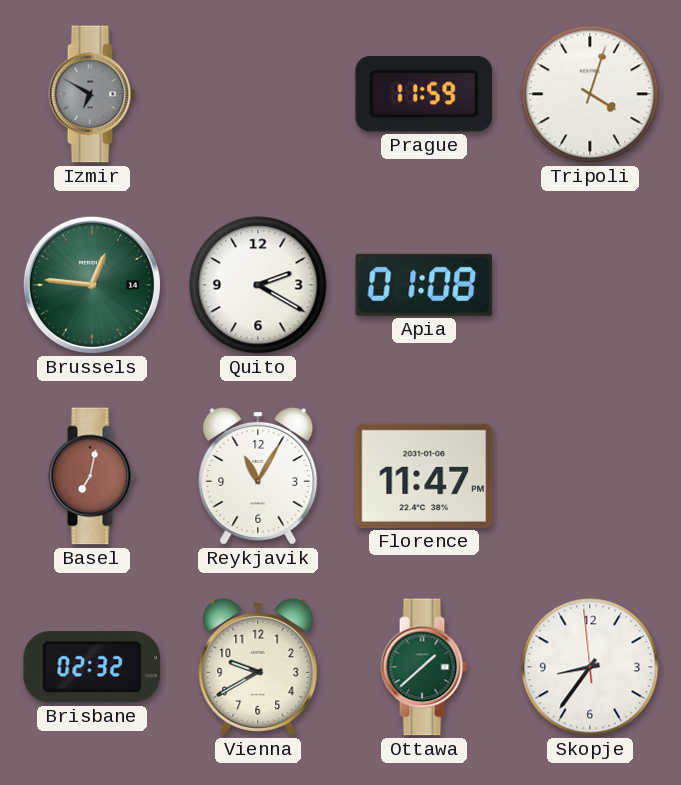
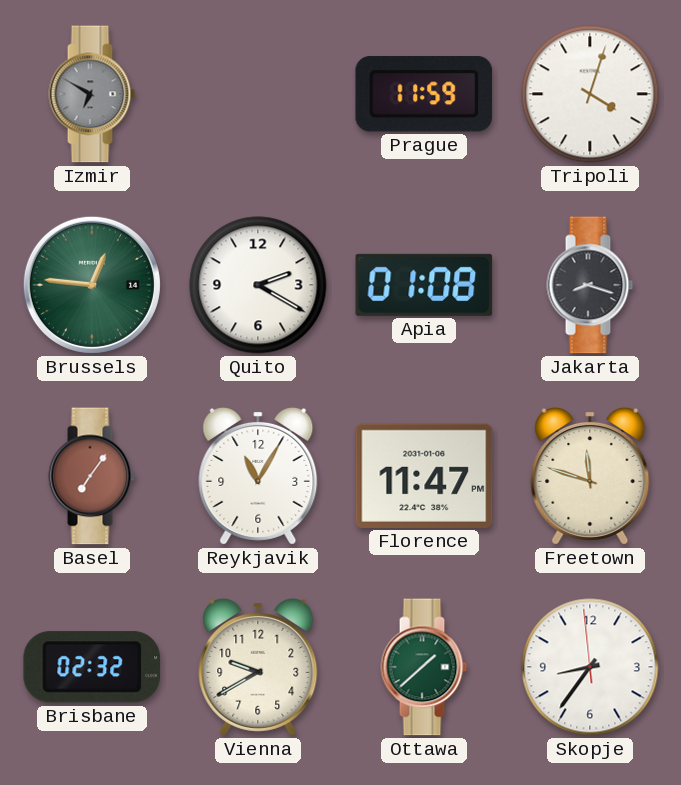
Jakarta: none -> 8:18
Basel: 7:02 -> 7:06
Freetown: none -> 11:48
